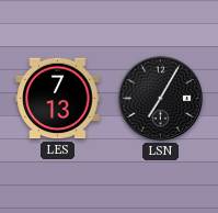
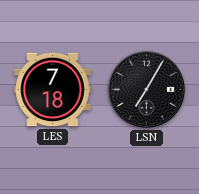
LES: 7:13 -> 7:18
